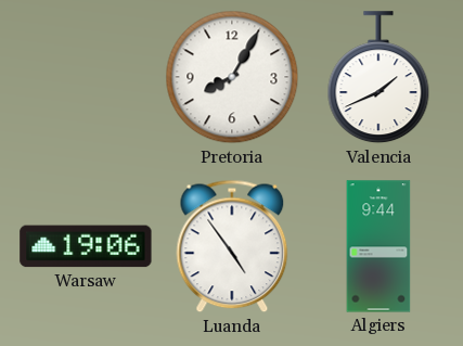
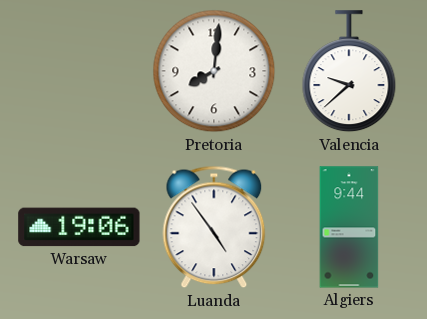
Pretoria: 8:05 -> 8:01
Valencia: 1:41 -> 9:38
